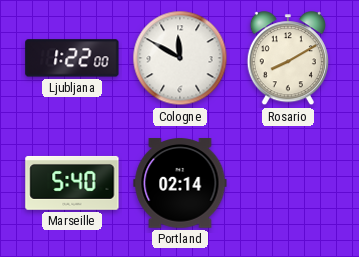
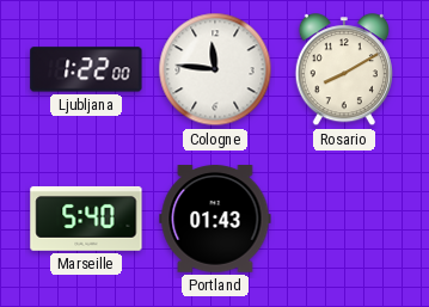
Cologne: 11:50 -> 11:46
Portland: 02:14 -> 01:43
